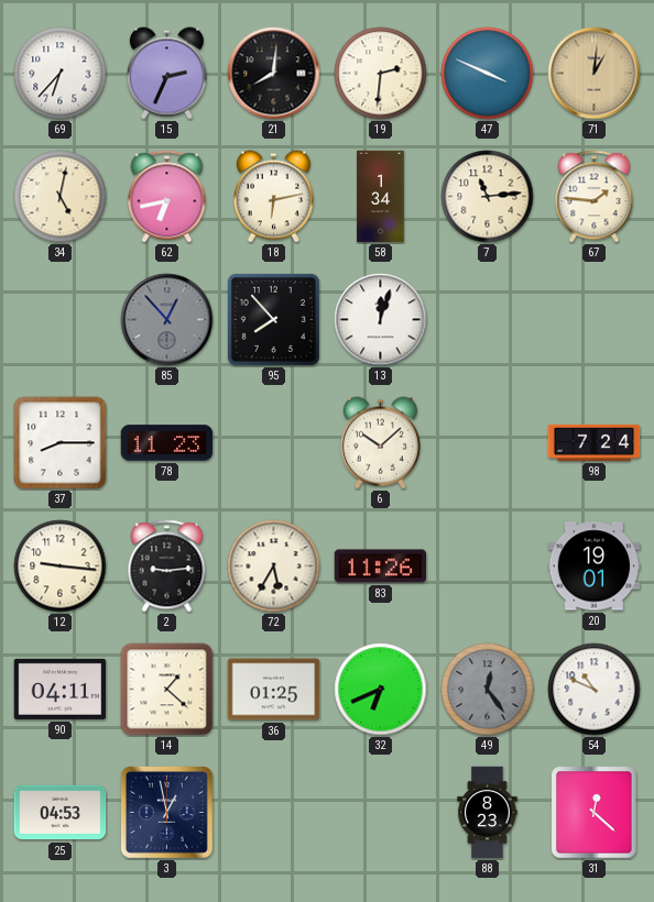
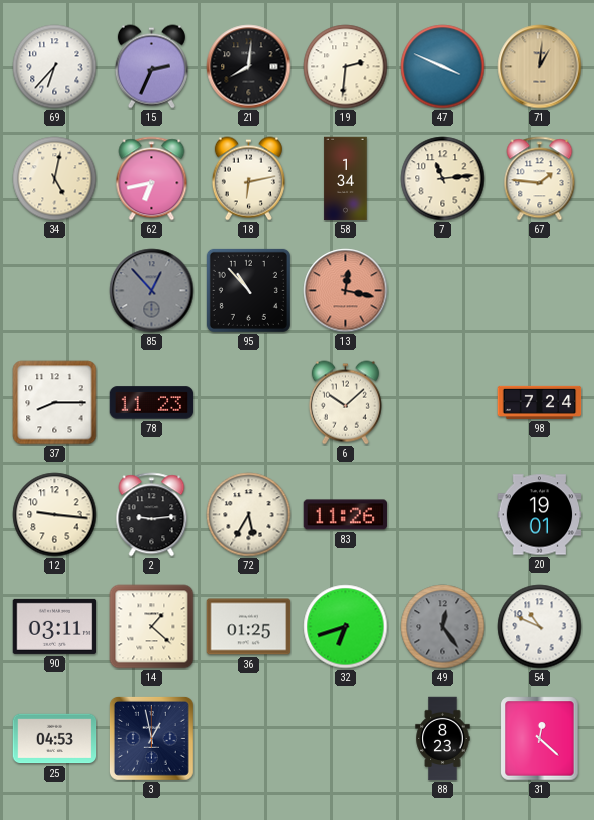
95: 7:53 -> 10:53
13: 12:03 -> 12:17
13 dial: white -> salmon
90: 04:11 -> 03:11
32: 6:41 -> 6:42
